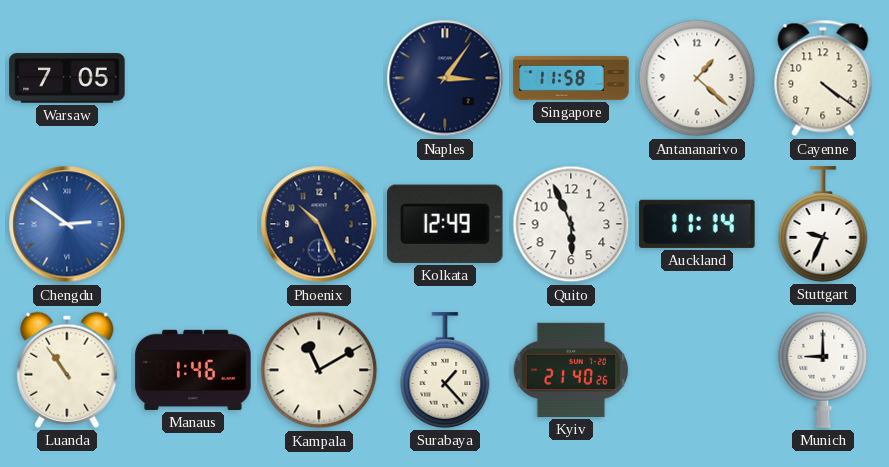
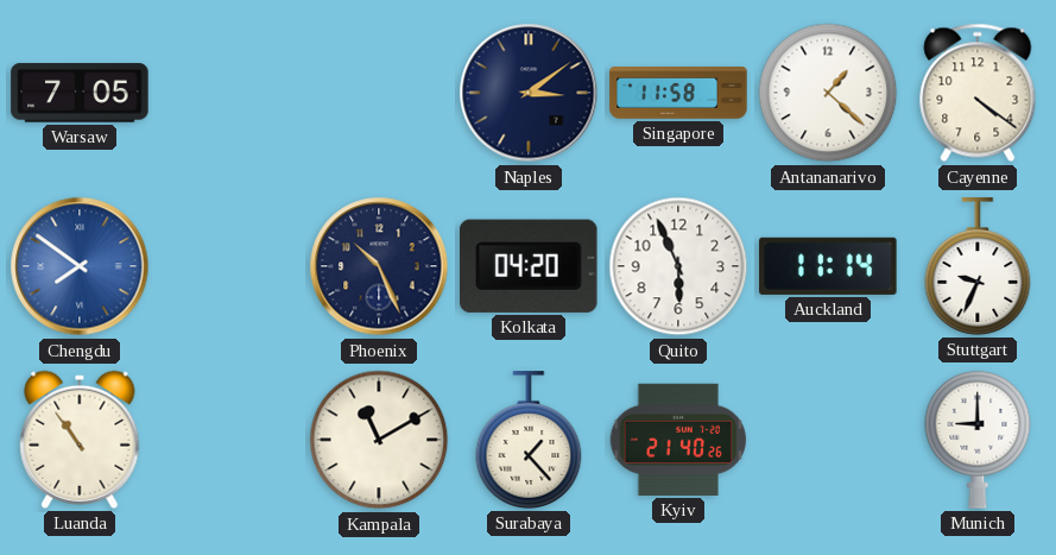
Naples: 3:06 -> 3:09
Chengdu: 2:51 -> 7:51
Kolkata: 12:49 -> 04:20
Manaus: 1:46 -> none
